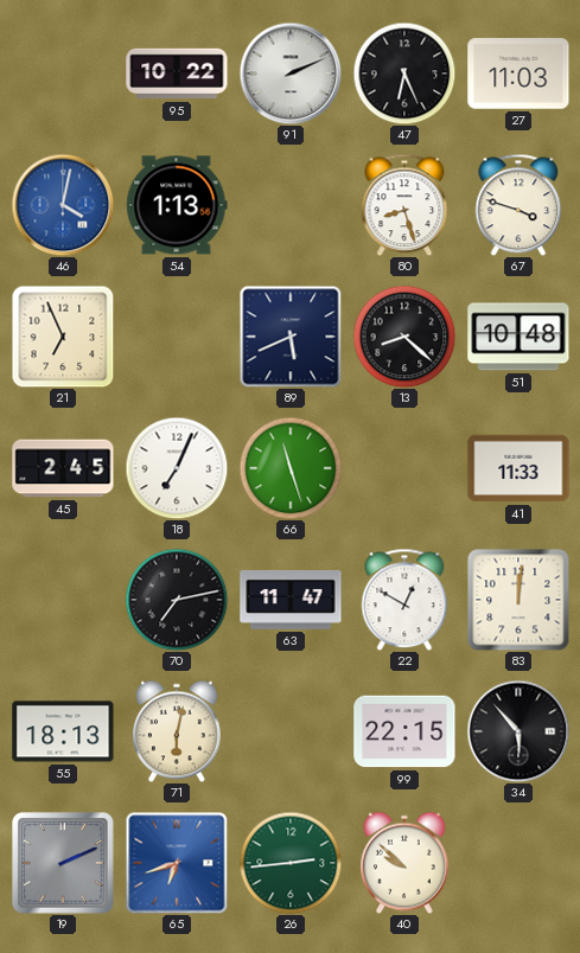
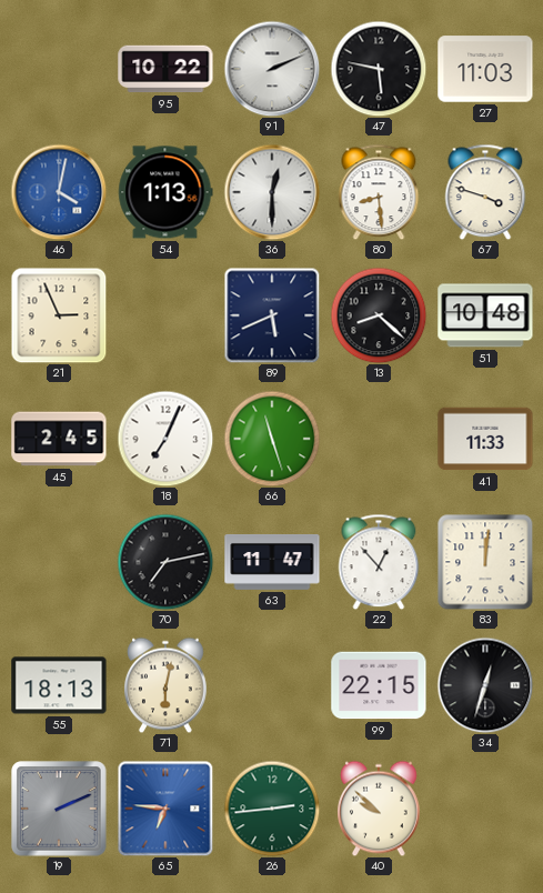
47: 6:26 -> 5:47
36: none -> 12:30
80: 8:27 -> 8:29
21: 6:56 -> 2:56
22: 12:50 -> 12:53
34: 5:53 -> 12:33
65: 6:42 -> 6:46
